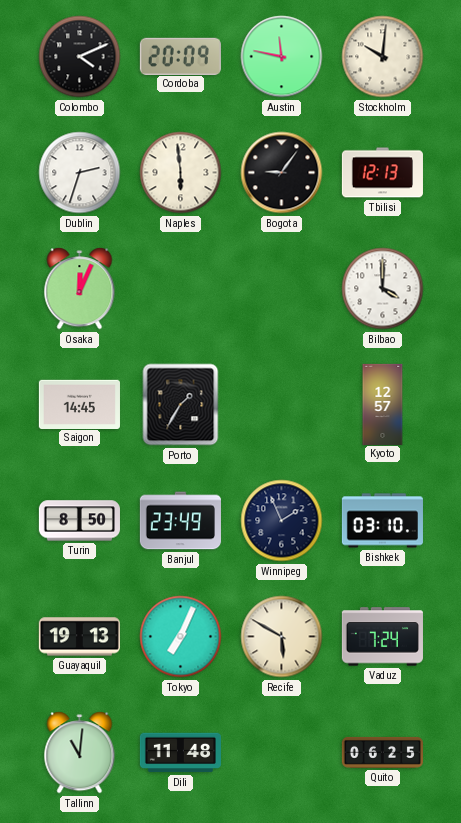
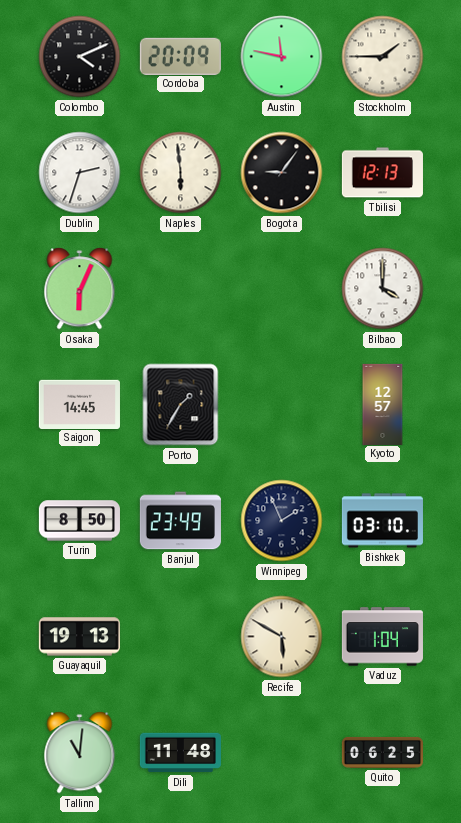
Stockholm: 10:01 -> 1:45
Osaka: 12:04 -> 6:04
Tokyo: 7:04 -> none
Vaduz: 7:24 -> 1:04
